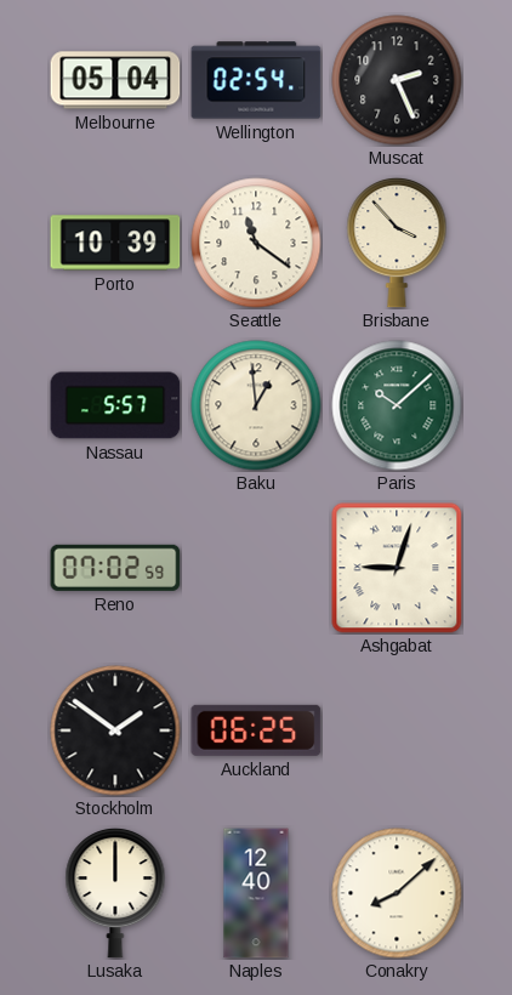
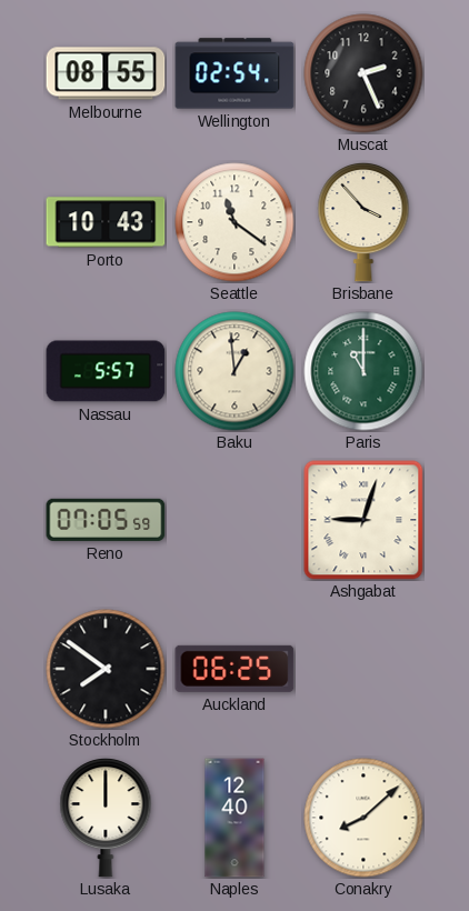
Melbourne: 05:04 -> 08:55
Porto: 10:39 -> 10:43
Paris: 10:08 -> 11:00
Reno: 07:02 -> 07:05
Stockholm: 1:51 -> 7:51
